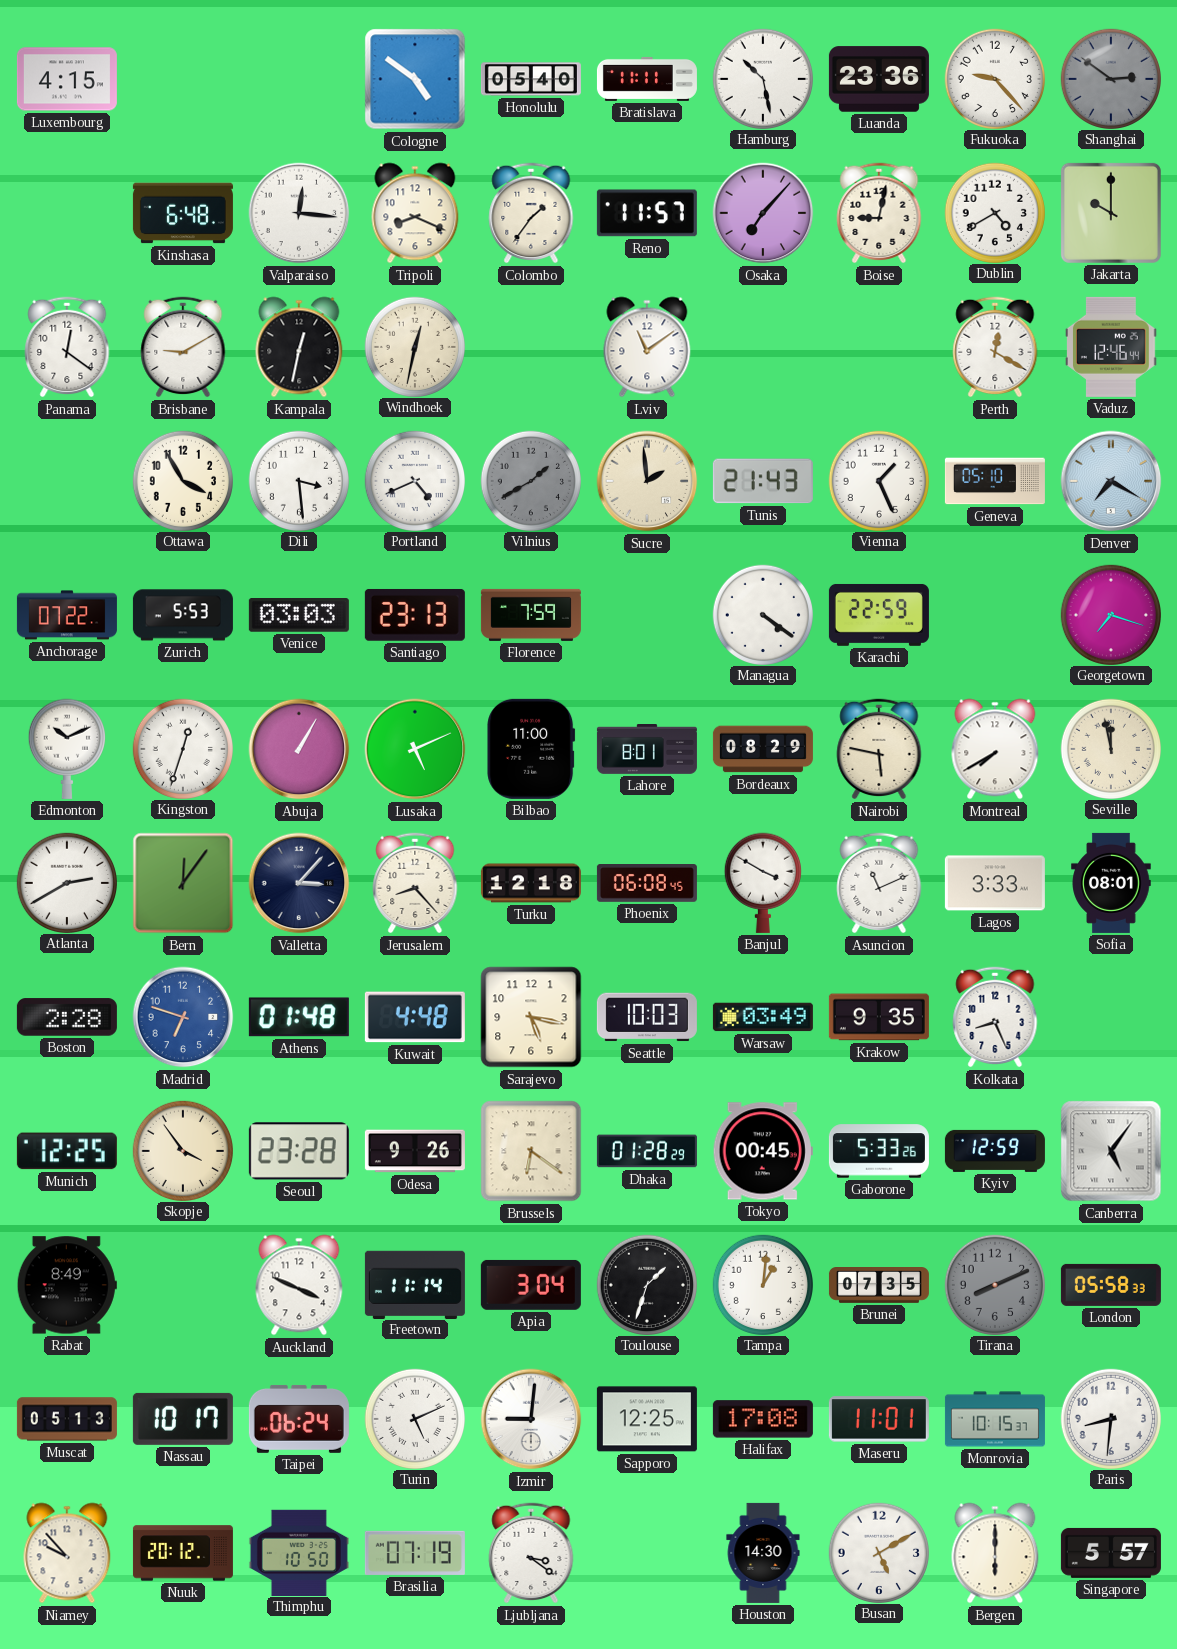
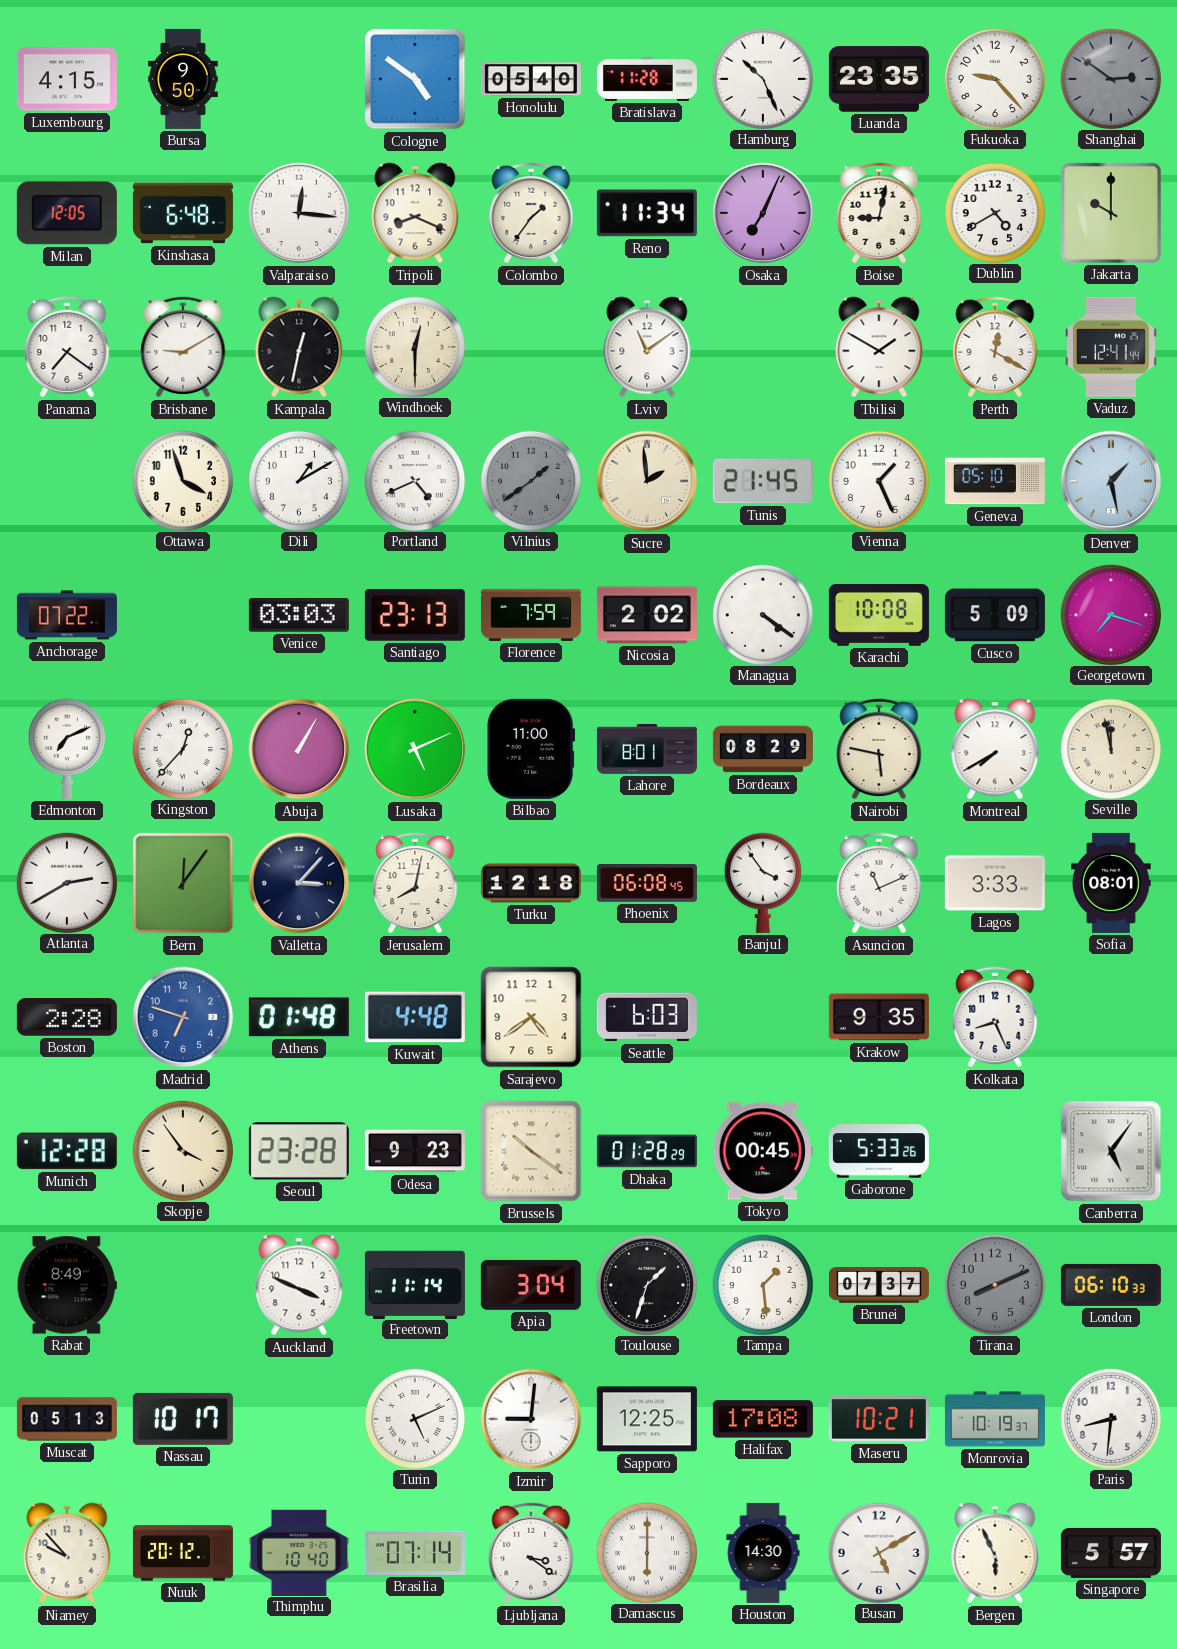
Bursa: none -> 9:50
Bratislava: 11:11 -> 11:28
Hamburg: 10:28 -> 10:26
Luanda: 23:36 -> 23:35
Milan: none -> 12:05
Reno: 11:57 -> 11:34
Osaka: 7:07 -> 7:04
Panama: 12:21 -> 7:21
Windhoek: 12:32 -> 12:30
Tbilisi: none -> 1:50
Vaduz: 12:46 -> 12:41
Ottawa: 3:55 -> 3:57
Dili: 3:29 -> 1:10
Vilnius: 1:40 -> 1:39
Tunis: 21:43 -> 21:45
Denver: 7:20 -> 1:28
Zurich: 5:53 -> none
Nicosia: none -> 2:02
Karachi: 22:59 -> 10:08
Cusco: none -> 5:09
Edmonton: 10:11 -> 7:11
Kingston: 12:33 -> 12:37
Jerusalem: 8:23 -> 8:02
Banjul: 3:50 -> 3:54
Sarajevo: 5:17 -> 4:39
Seattle: 10:03 -> 6:03
Warsaw: 03:49 -> none
Munich: 12:25 -> 12:28
Odesa: 9:26 -> 9:23
Brussels: 6:21 -> 10:21
Kyiv: 12:59 -> none
Tampa: 1:01 -> 1:29
Brunei: 07:35 -> 07:37
London: 05:58 -> 06:10
Taipei: 06:24 -> none
Maseru: 11:01 -> 10:21
Monrovia: 10:15 -> 10:19
Thimphu: 10:50 -> 10:40
Brasilia: 07:19 -> 07:14
Damascus: none -> 6:00
Bergen: 6:00 -> 5:56
